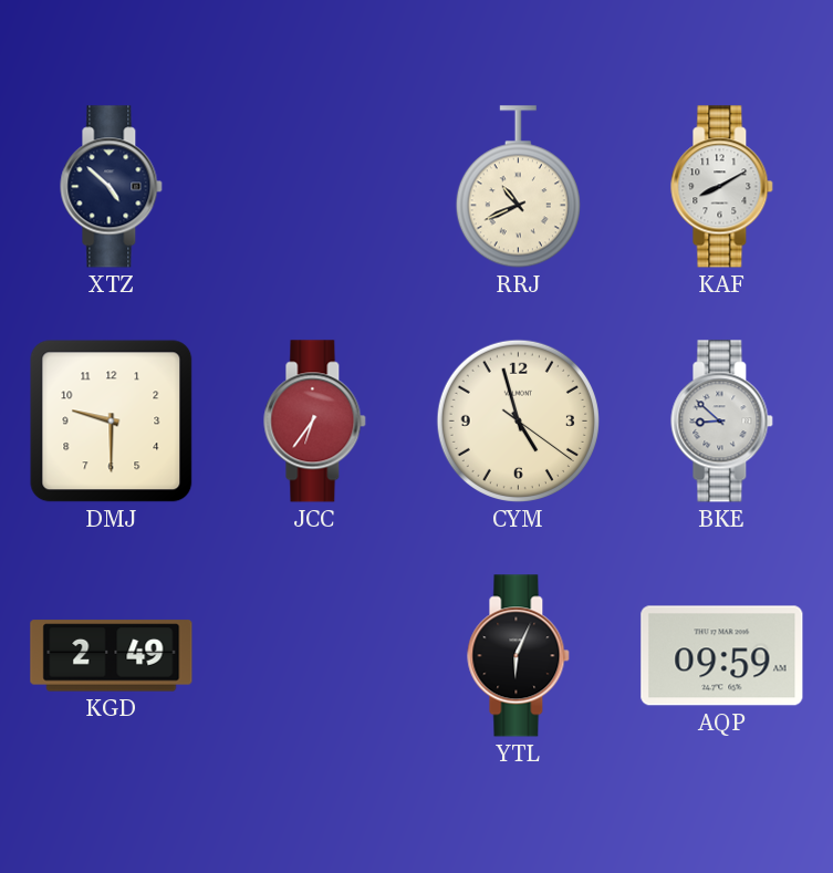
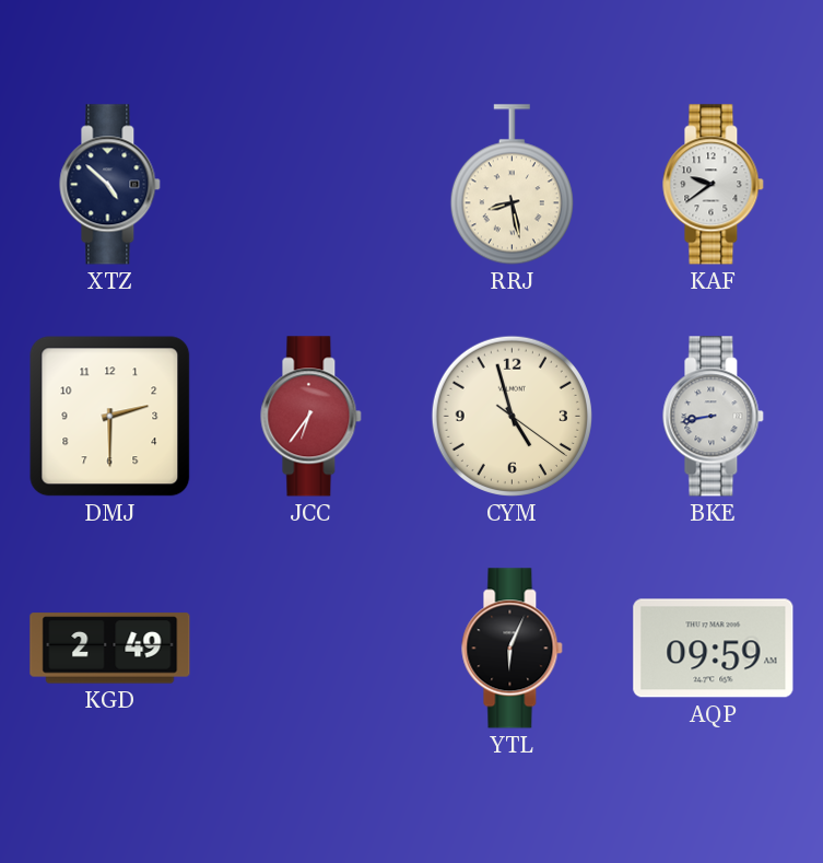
RRJ: 10:41 -> 8:28
KAF: 8:10 -> 9:39
DMJ: 9:30 -> 2:30
BKE: 8:52 -> 8:43
